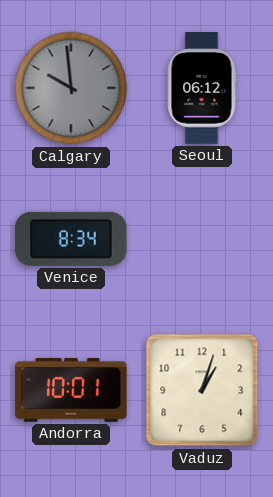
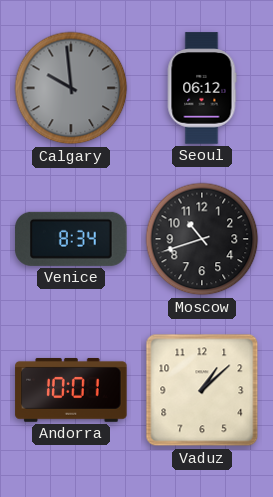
Moscow: none -> 10:42
Vaduz: 1:03 -> 1:08
